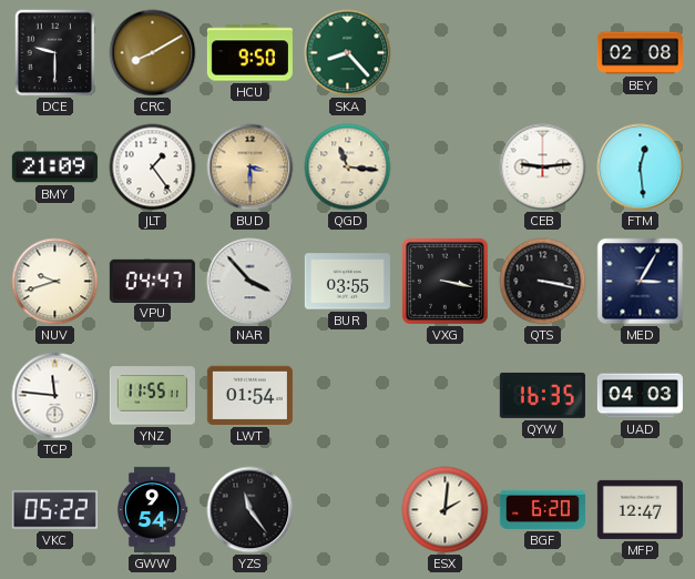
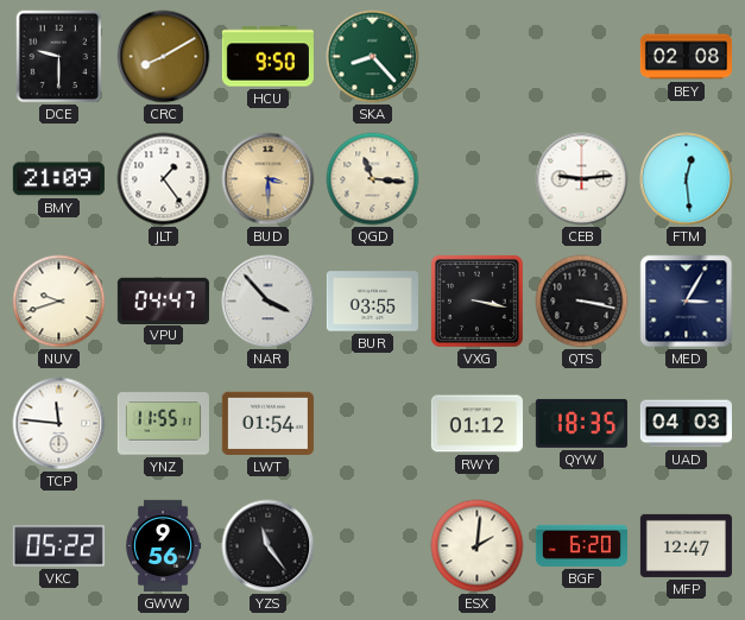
RWY: none -> 01:12
QYW: 16:35 -> 18:35
GWW: 9:54 -> 9:56
